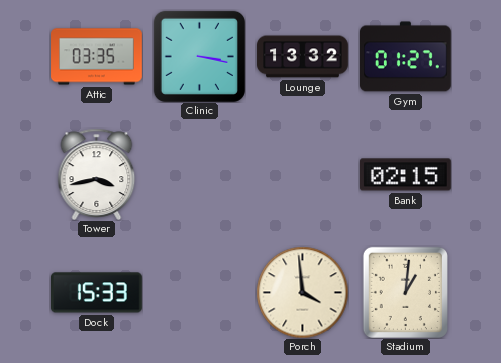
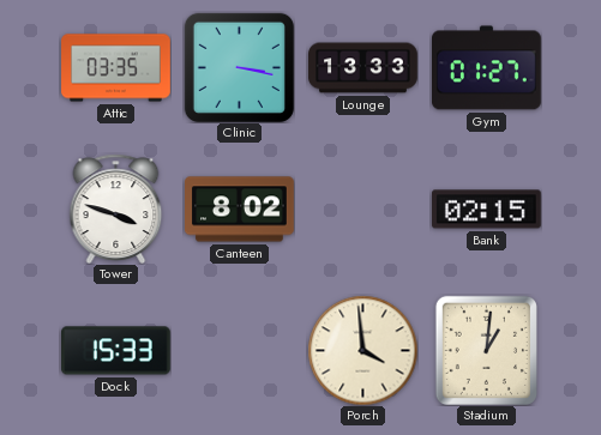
Lounge: 13:32 -> 13:33
Tower: 3:43 -> 3:48
Canteen: none -> 8:02
